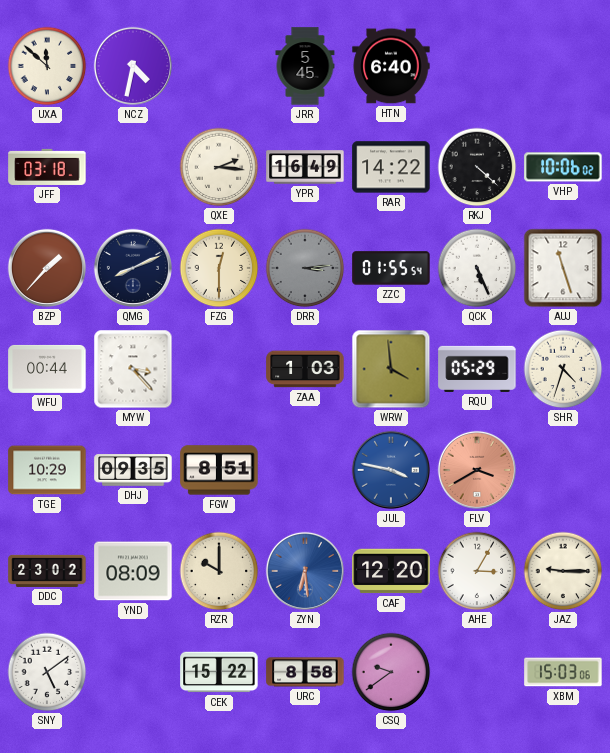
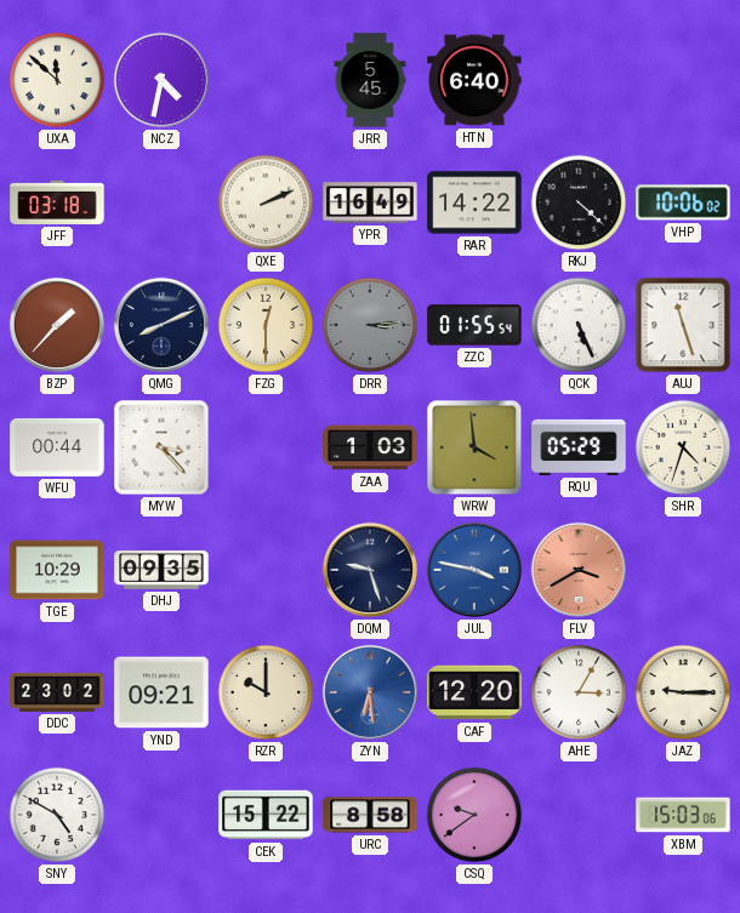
QXE: 2:16 -> 2:11
FGW: 8:51 -> none
DQM: none -> 9:27
YND: 08:09 -> 09:21
SNY: 5:09 -> 4:50
